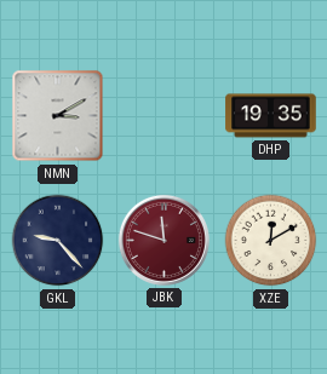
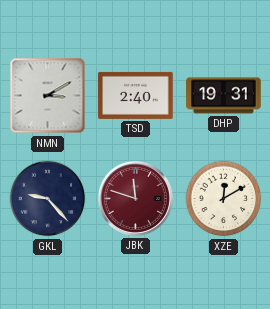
TSD: none -> 2:40
DHP: 19:35 -> 19:31
